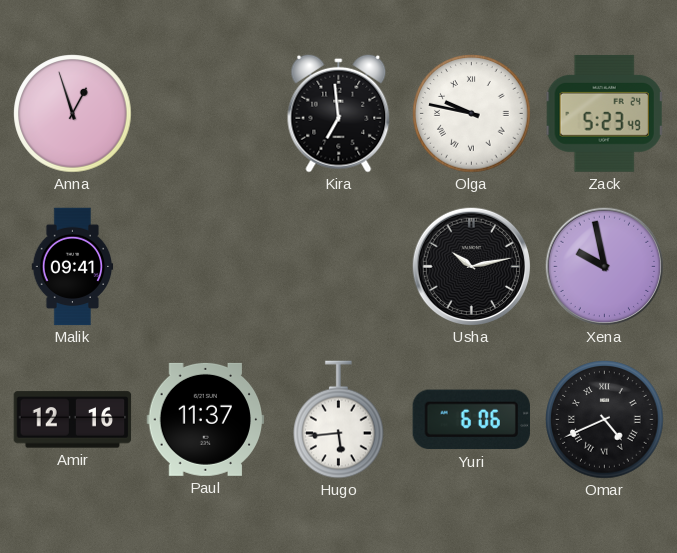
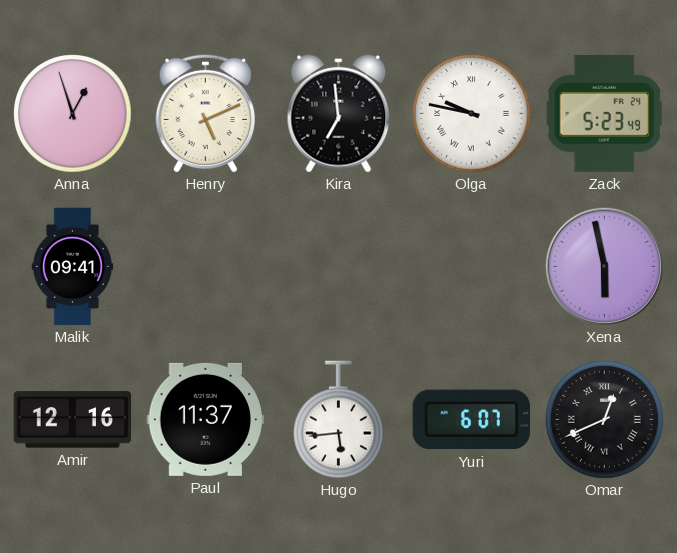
Henry: none -> 5:11
Usha: 10:13 -> none
Xena: 9:58 -> 5:58
Yuri: 6:06 -> 6:07
Omar: 4:41 -> 12:41
